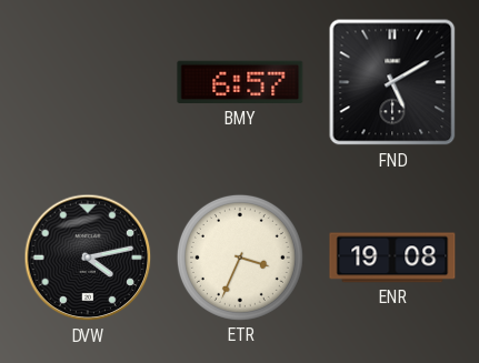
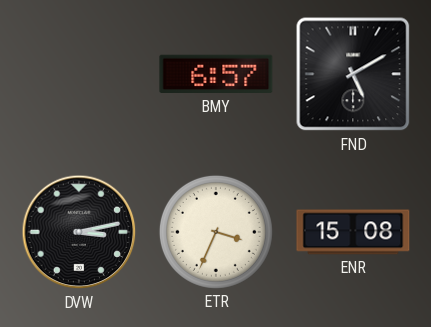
DVW: 4:13 -> 3:13
ENR: 19:08 -> 15:08
